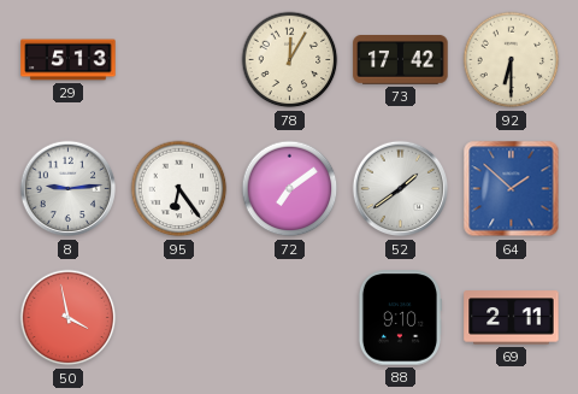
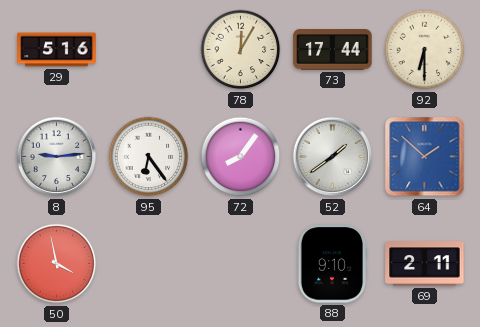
29: 5:13 -> 5:16
73: 17:42 -> 17:44
72: 7:09 -> 8:06
